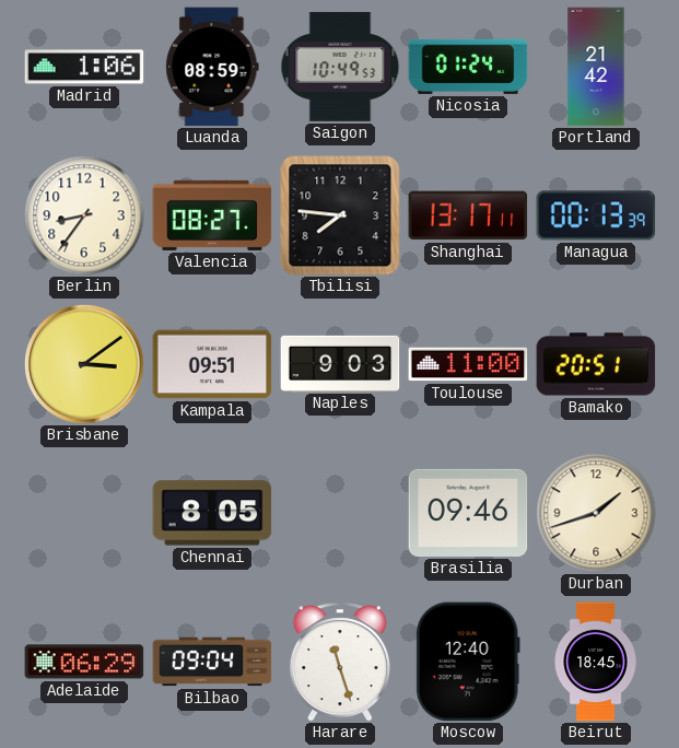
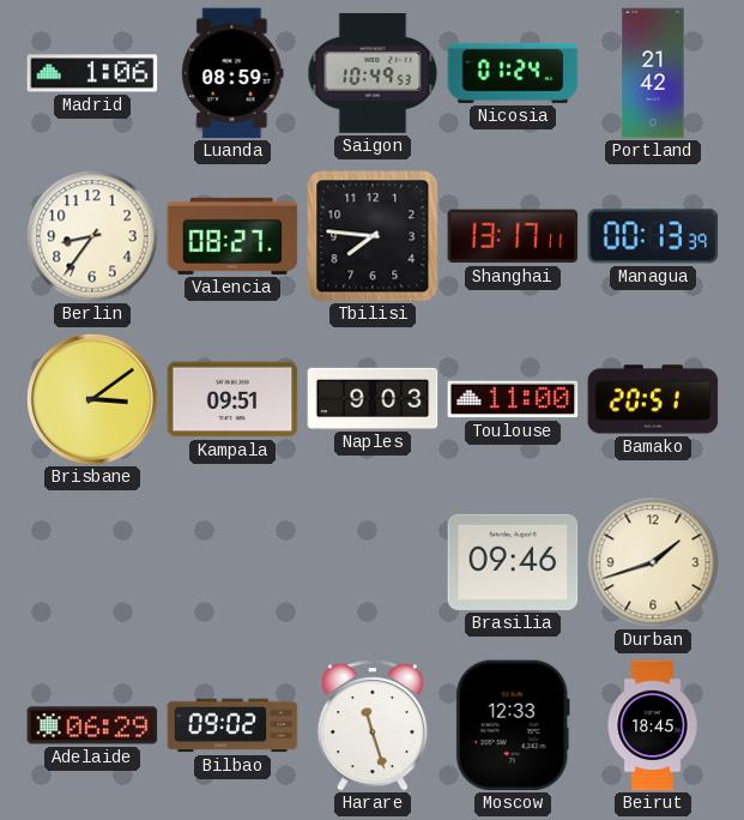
Chennai: 8:05 -> none
Bilbao: 09:04 -> 09:02
Moscow: 12:40 -> 12:33
